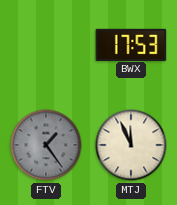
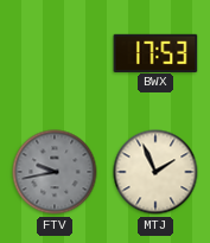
FTV: 1:24 -> 9:43
MTJ: 11:56 -> 1:56
